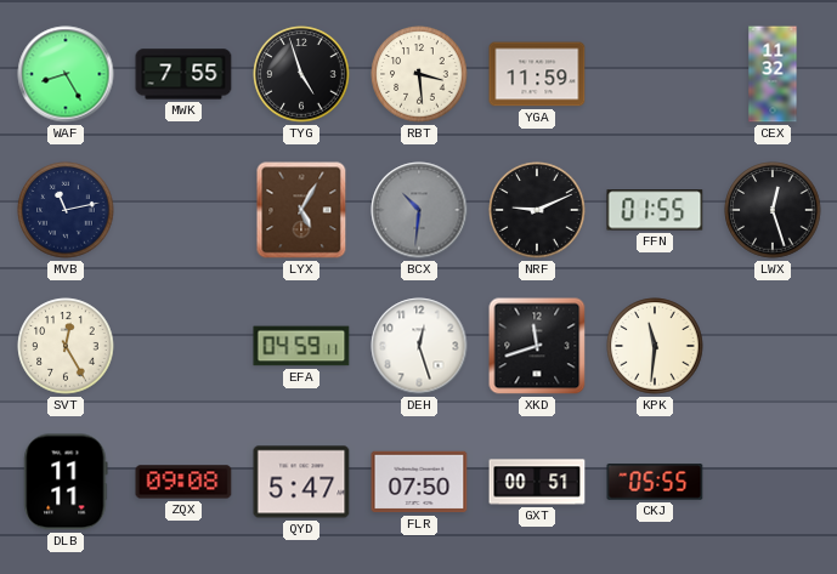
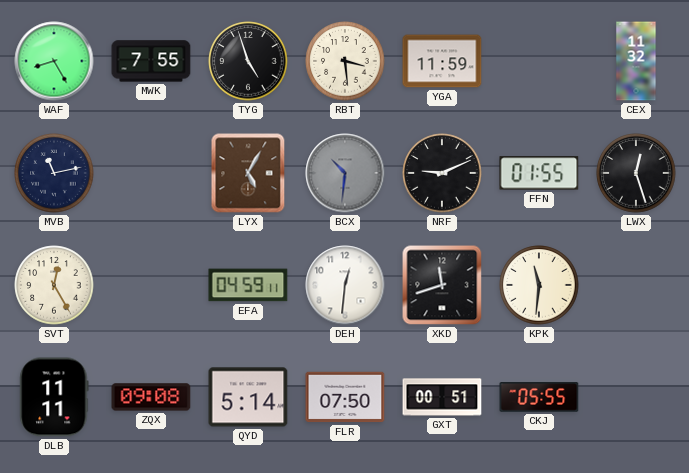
DEH: 12:27 -> 12:31
QYD: 5:47 -> 5:14
